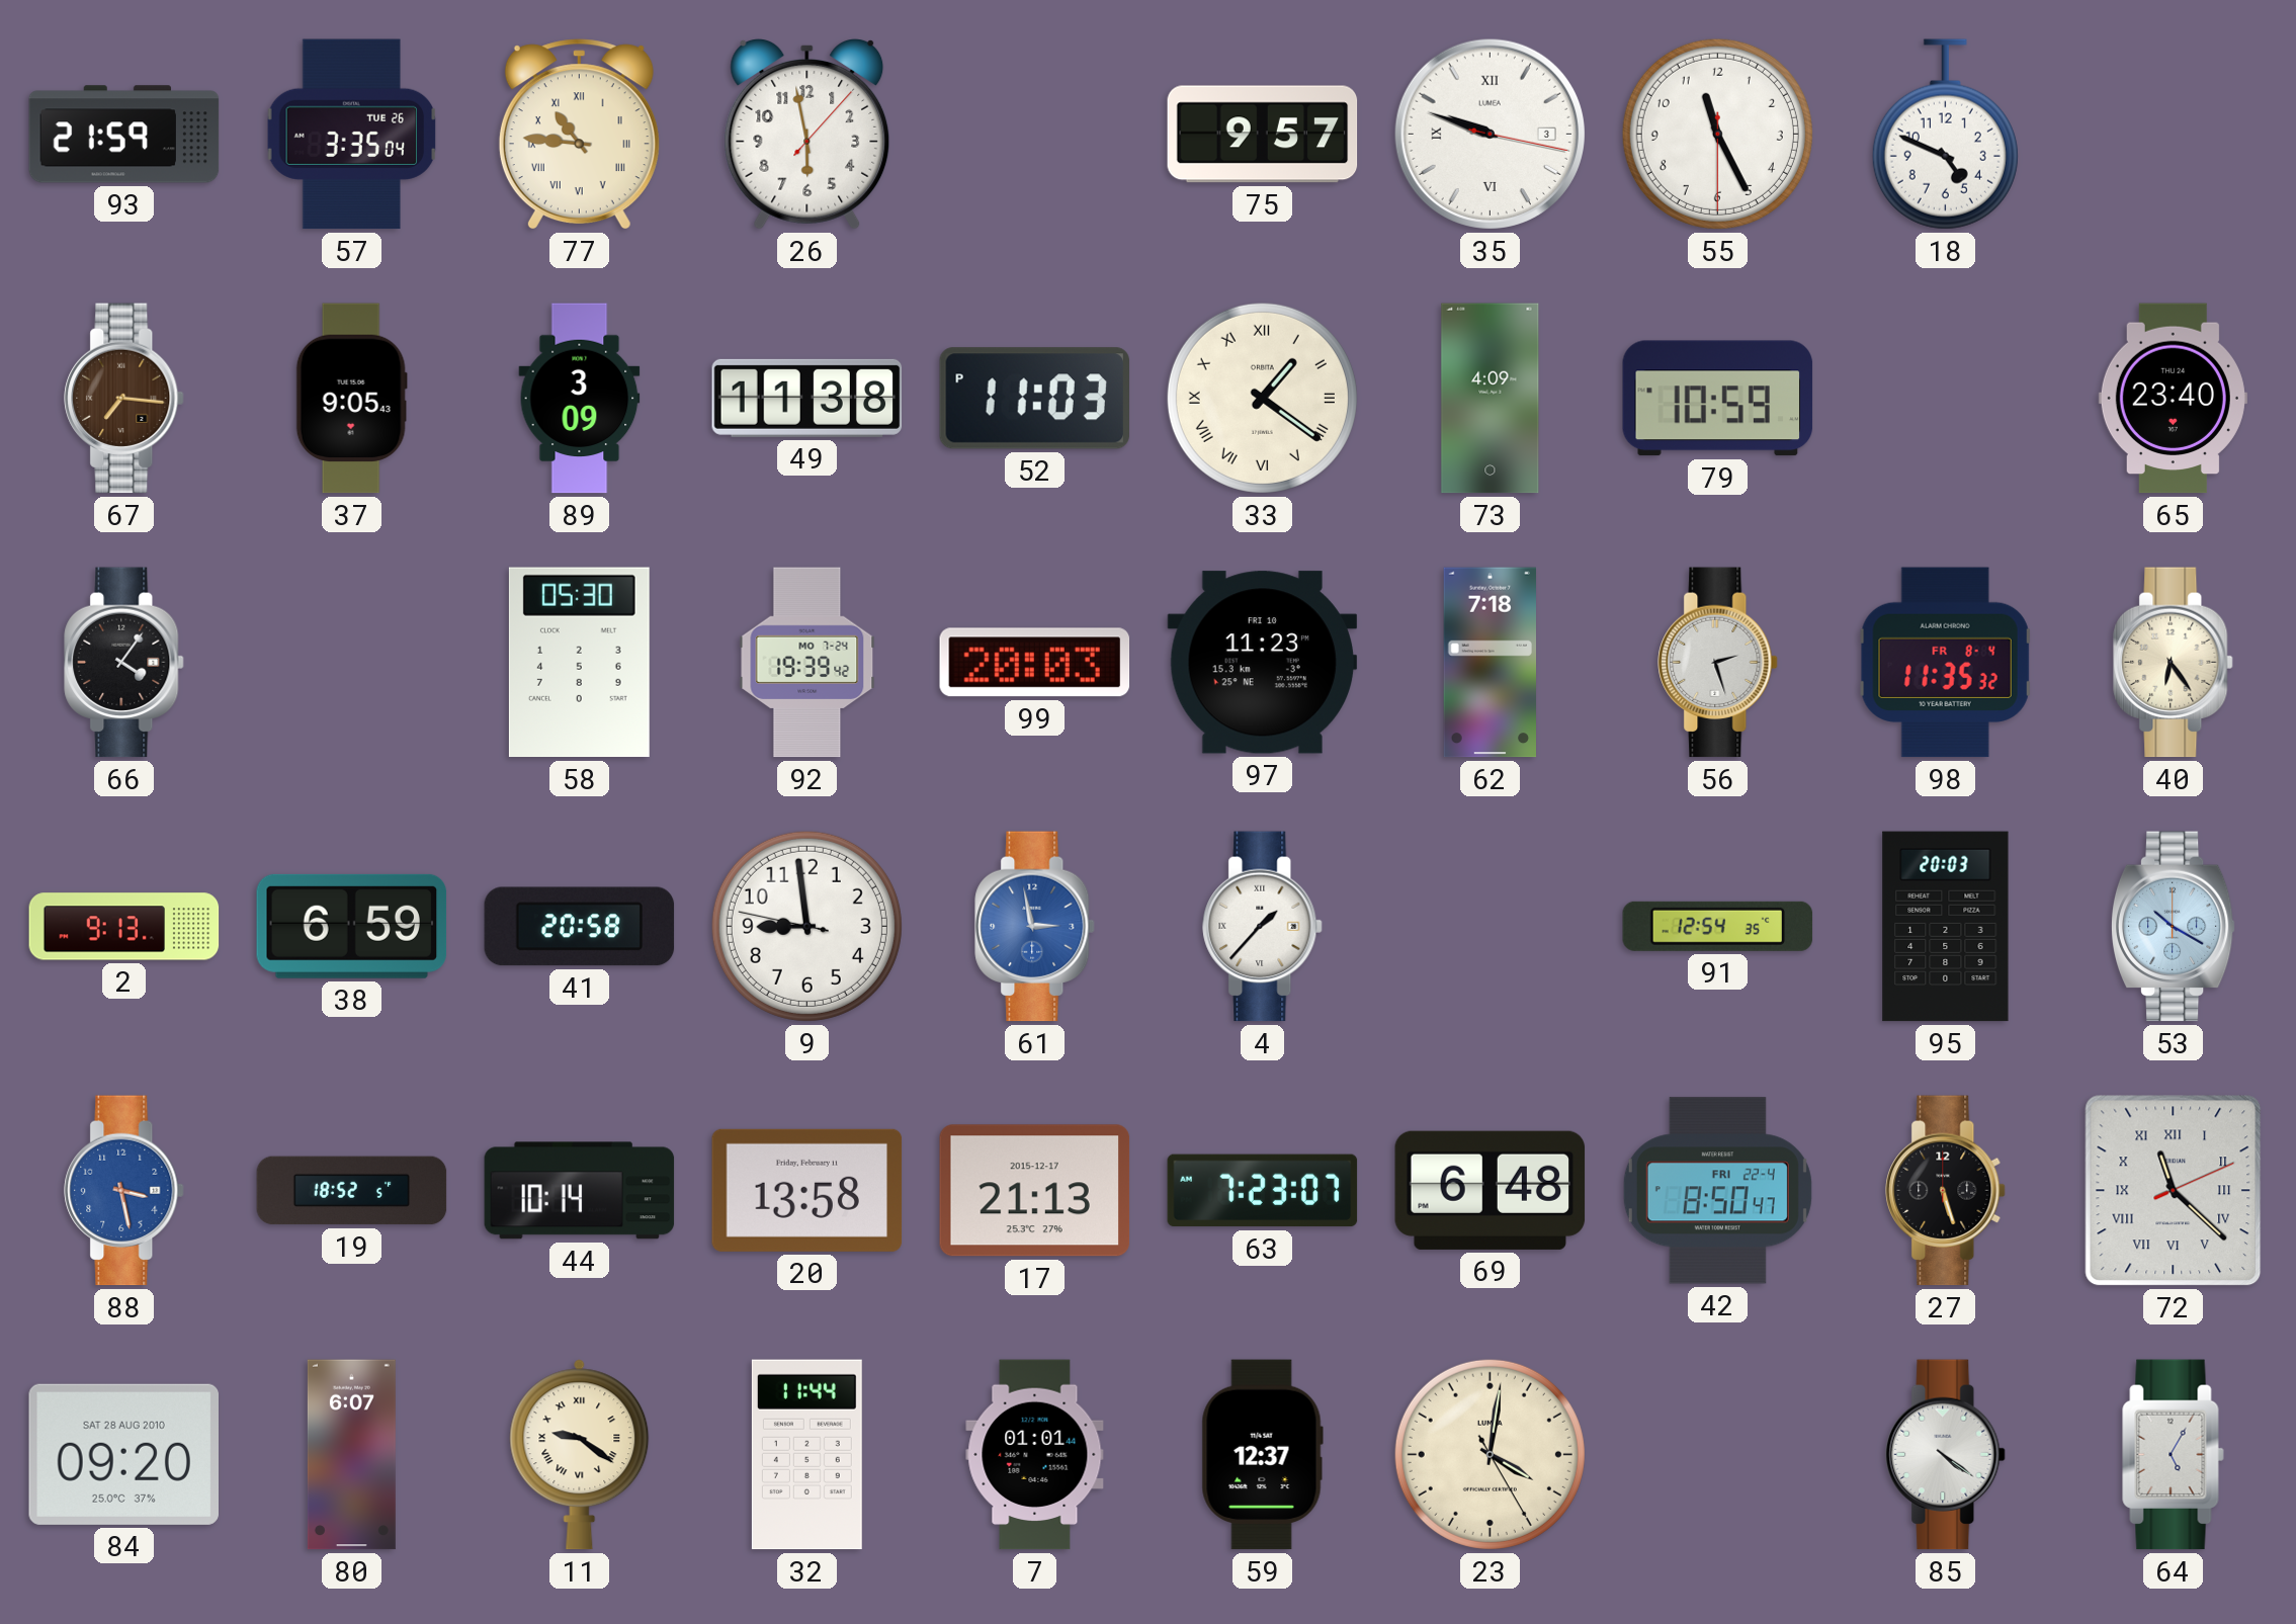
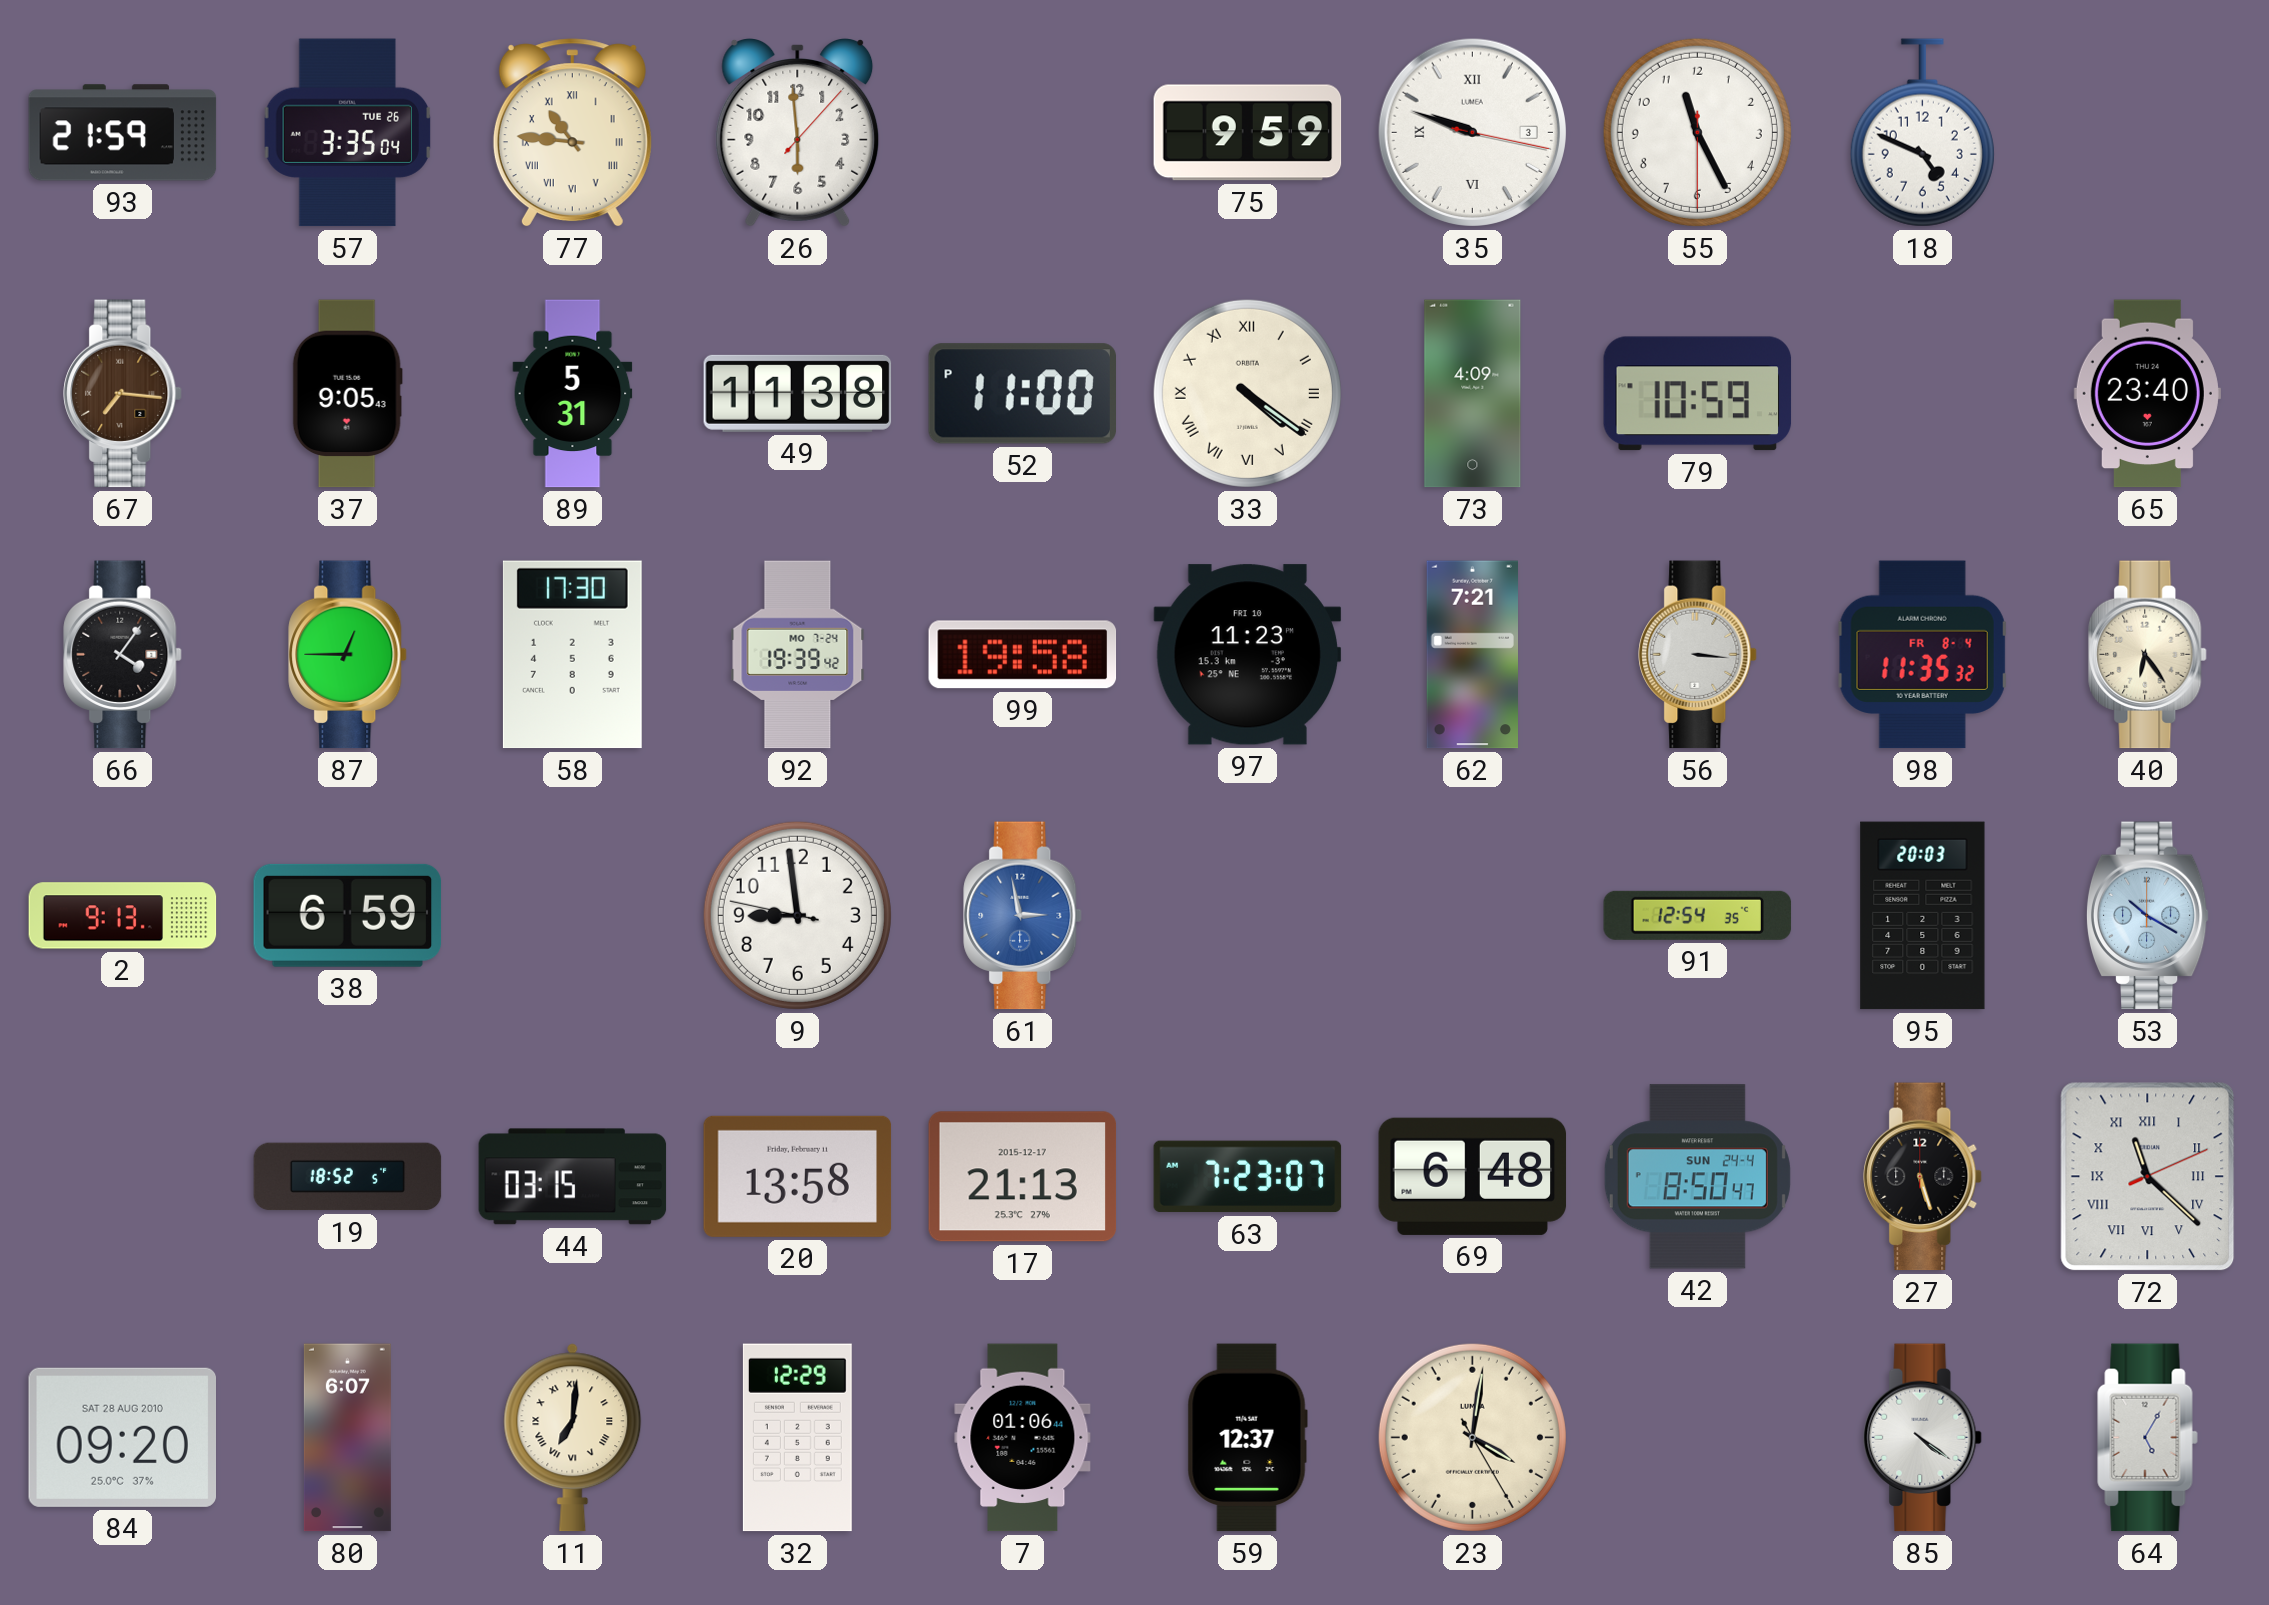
26: 5:58 -> 5:59
75: 9:57 -> 9:59
89: 3:09 -> 5:31
52: 11:03 -> 11:00
33: 1:21 -> 4:21
87: none -> 12:45
58: 05:30 -> 17:30
99: 20:03 -> 19:58
62: 7:18 -> 7:21
56: 2:27 -> 3:16
41: 20:58 -> none
4: 1:37 -> none
88: 3:28 -> none
44: 10:14 -> 03:15
42 date: FRI 22-4 -> SUN 24-4
11: 9:21 -> 7:01
32: 11:44 -> 12:29
7: 01:01 -> 01:06
